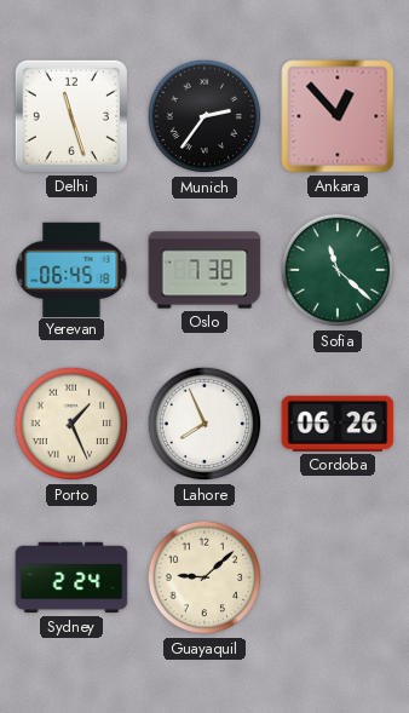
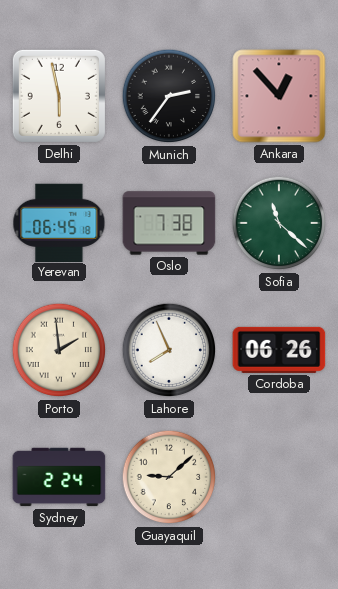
Delhi: 11:27 -> 5:58
Porto: 1:26 -> 1:59
